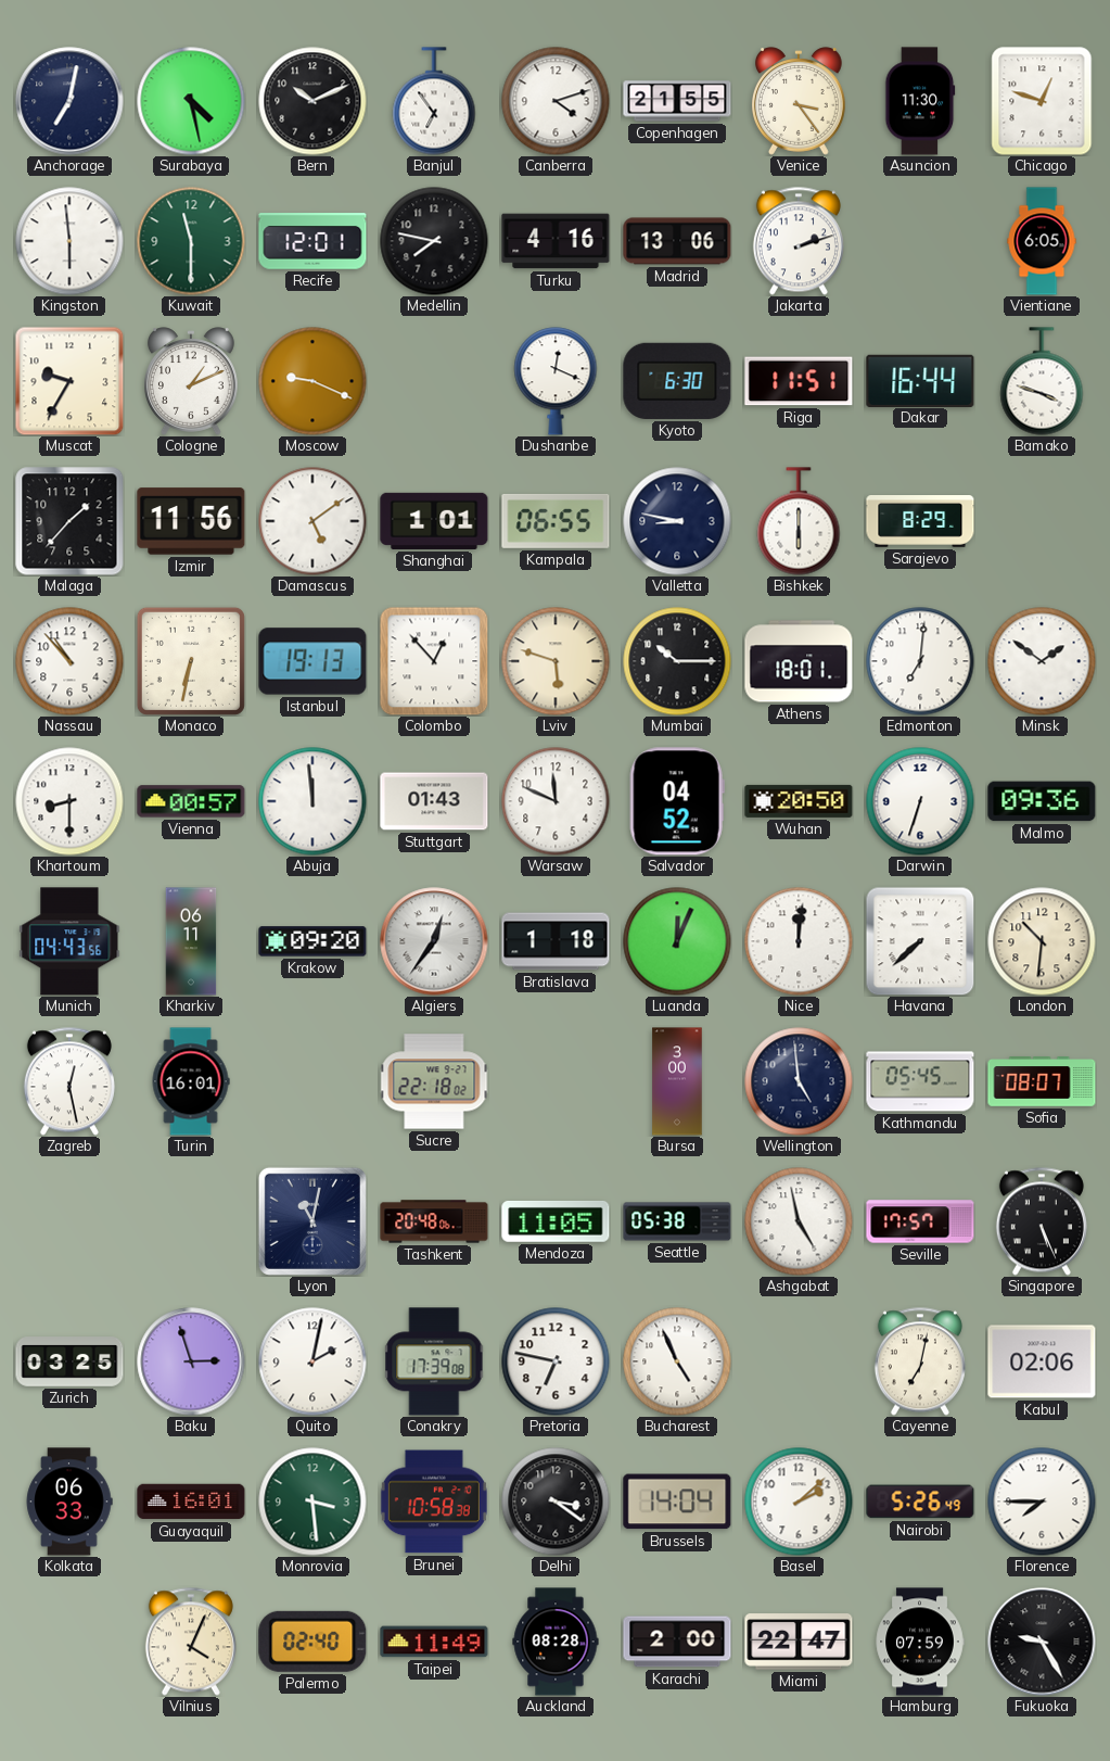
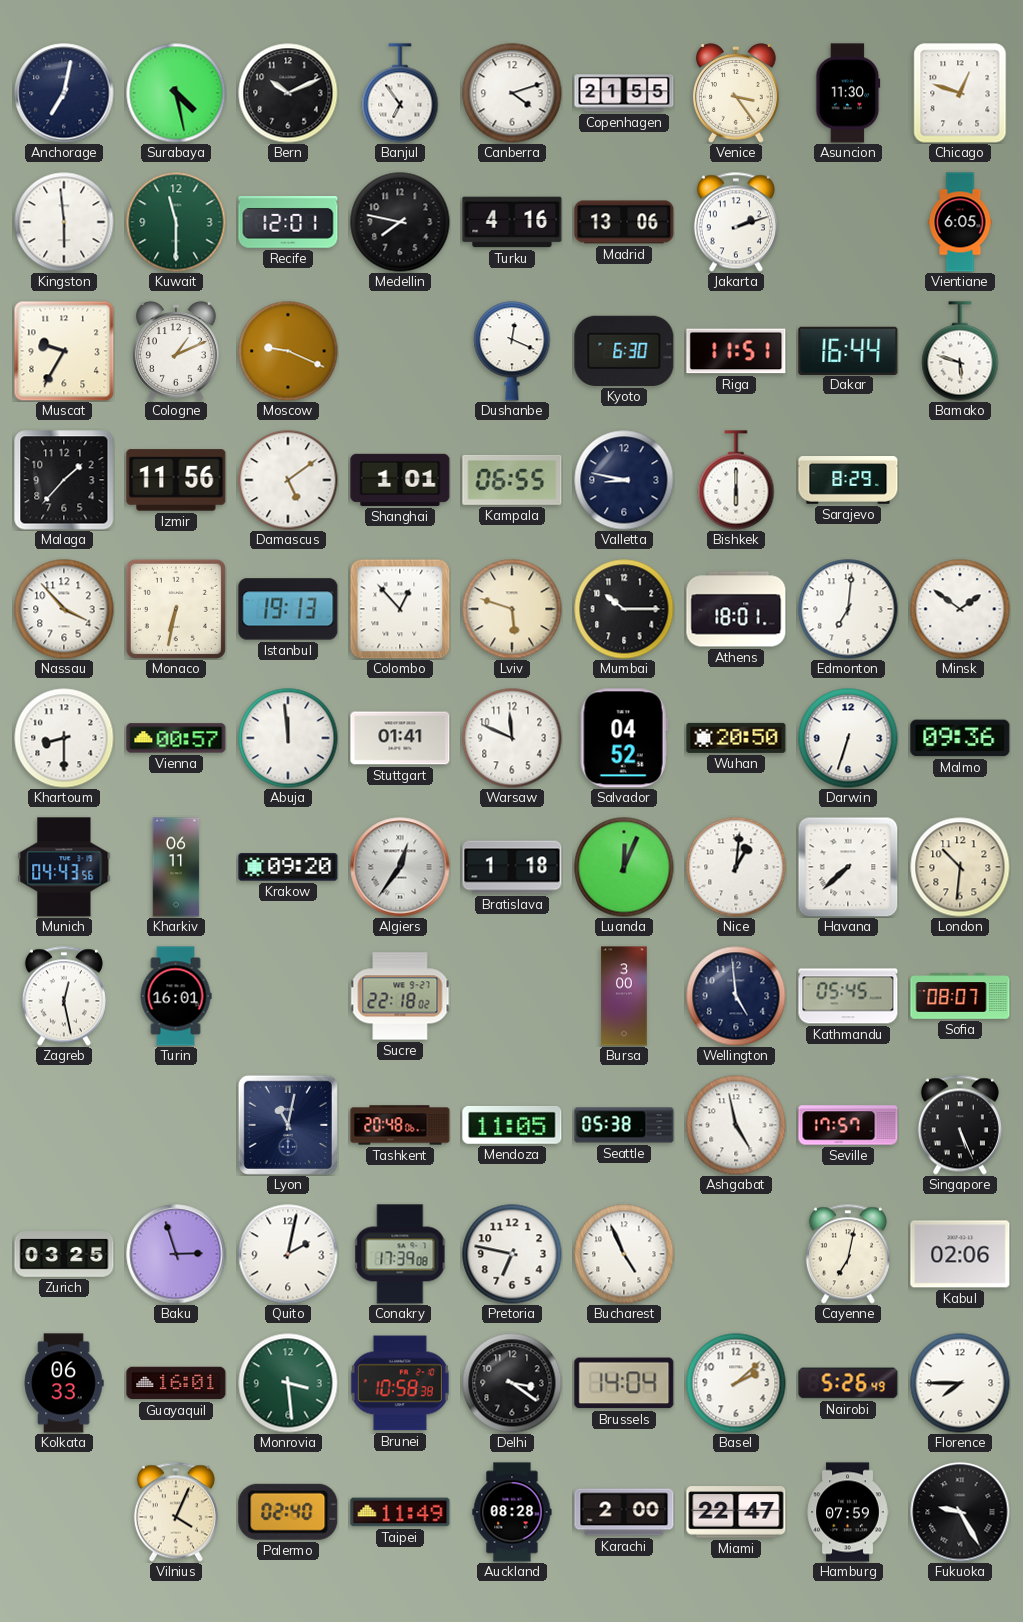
Bamako: 3:48 -> 5:48
Nassau: 10:53 -> 3:53
Stuttgart: 01:43 -> 01:41
Nice: 12:01 -> 1:01
